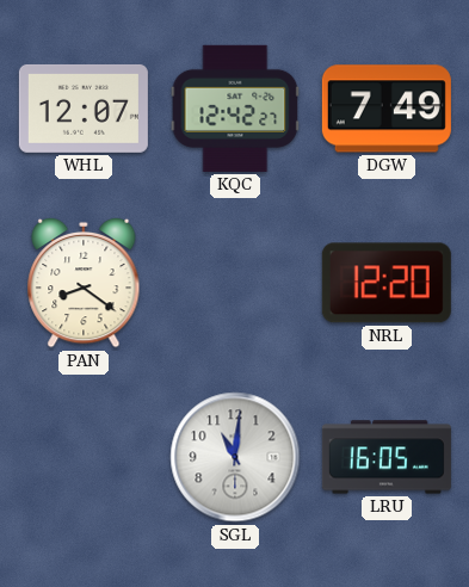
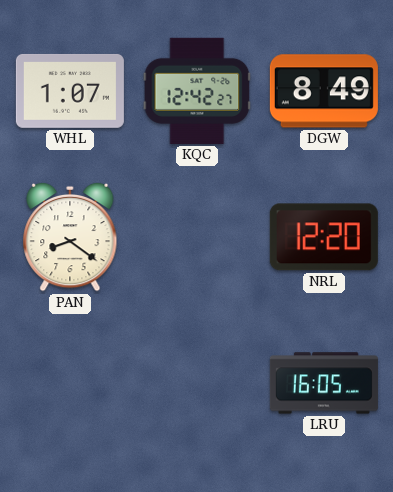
WHL: 12:07 -> 1:07
DGW: 7:49 -> 8:49
SGL: 11:01 -> none
